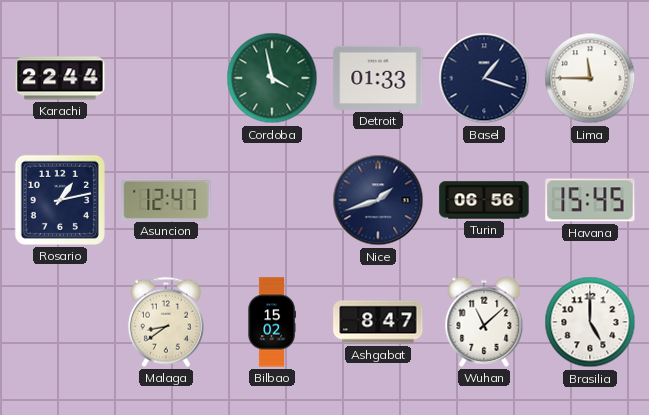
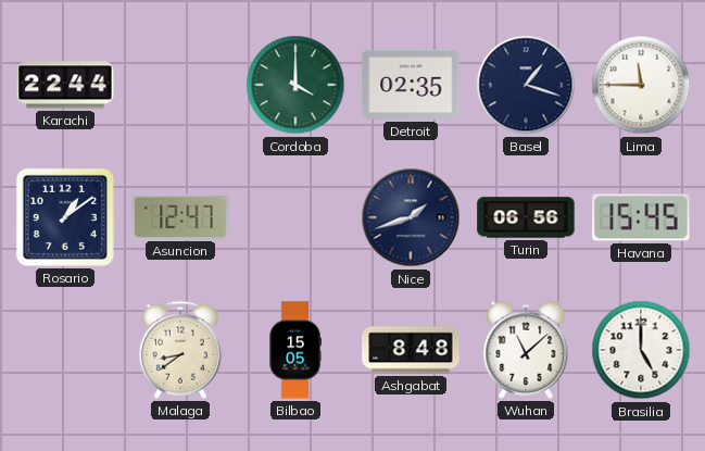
Cordoba: 3:58 -> 4:00
Detroit: 01:33 -> 02:35
Rosario: 1:13 -> 1:09
Bilbao: 15:02 -> 15:05
Ashgabat: 8:47 -> 8:48
